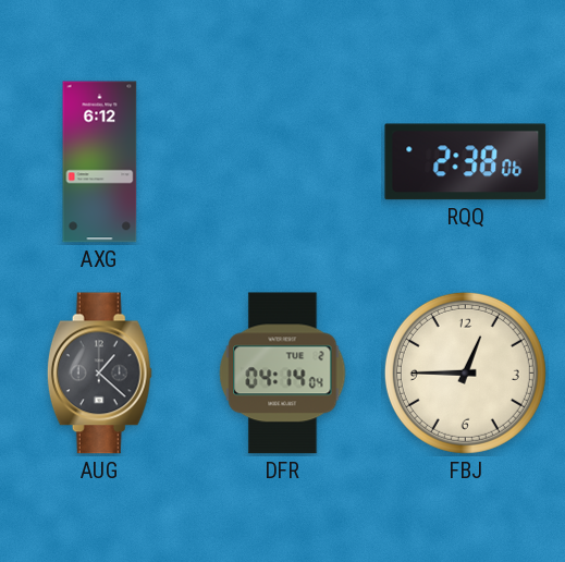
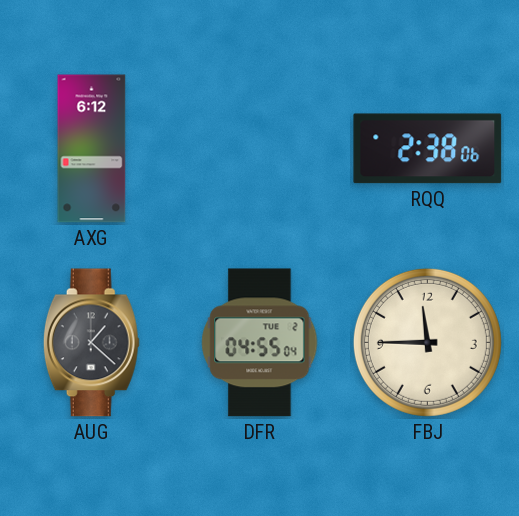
DFR: 04:14 -> 04:55
FBJ: 12:45 -> 11:45
